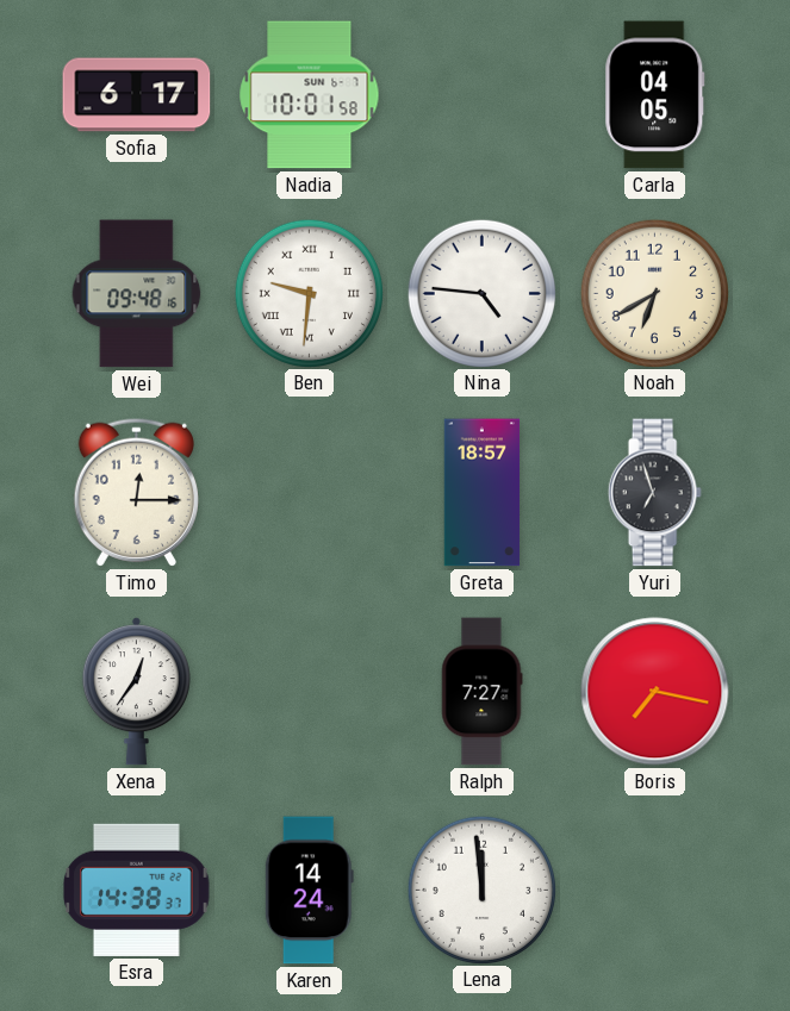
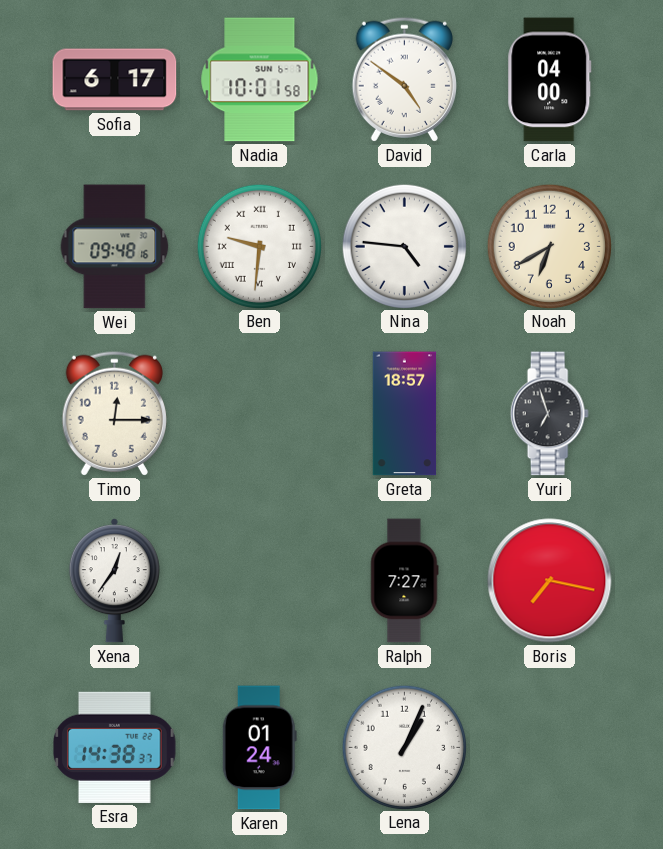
David: none -> 4:51
Carla: 04:05 -> 04:00
Karen: 14:24 -> 01:24
Lena: 11:59 -> 1:04
